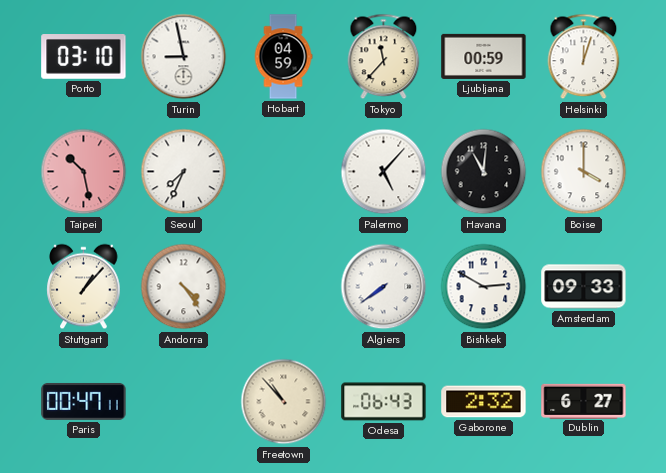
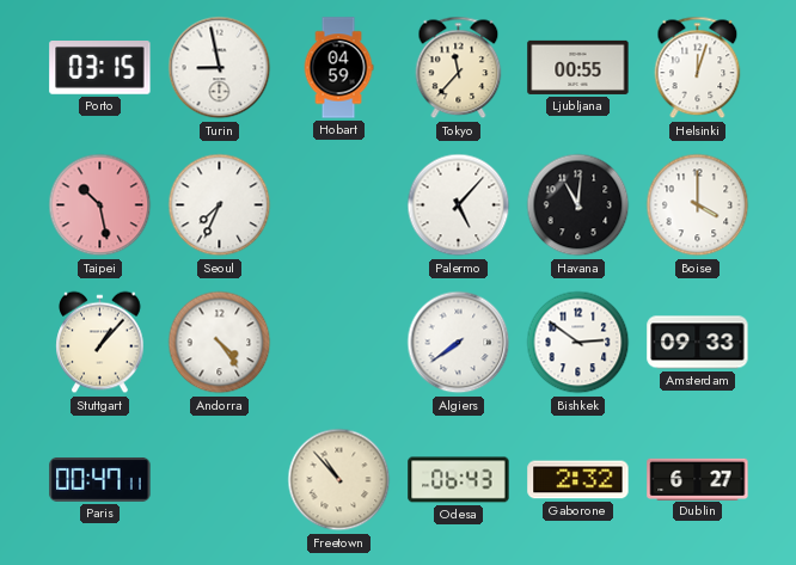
Porto: 03:10 -> 03:15
Ljubljana: 00:59 -> 00:55
Bishkek: 2:50 -> 2:51
